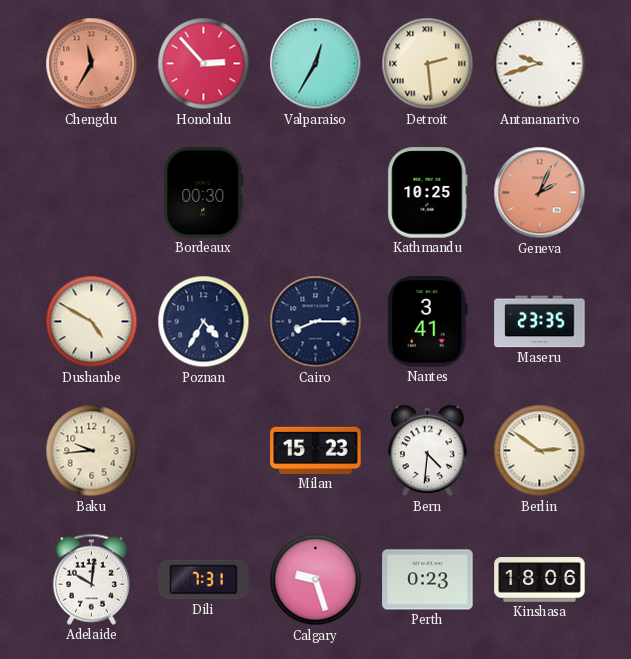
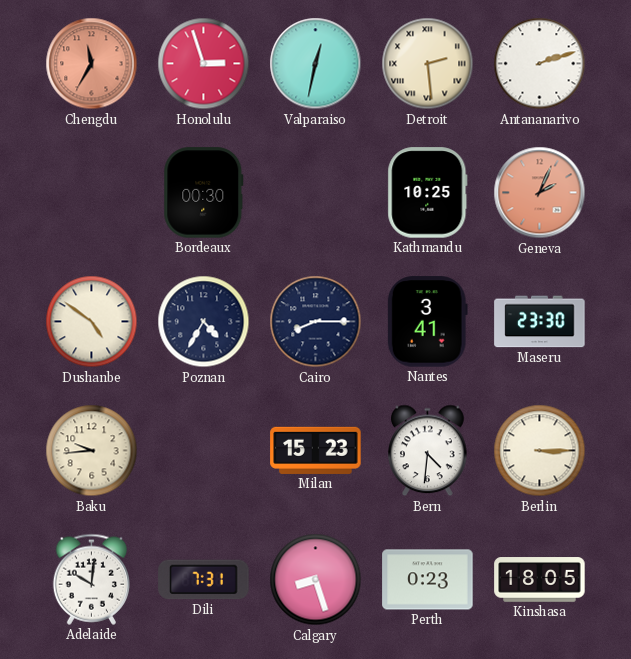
Honolulu: 2:53 -> 2:57
Valparaiso: 12:35 -> 12:32
Antananarivo: 9:42 -> 2:12
Dushanbe: 4:50 -> 4:51
Maseru: 23:35 -> 23:30
Berlin: 2:51 -> 3:15
Calgary: 9:27 -> 8:27
Kinshasa: 18:06 -> 18:05
